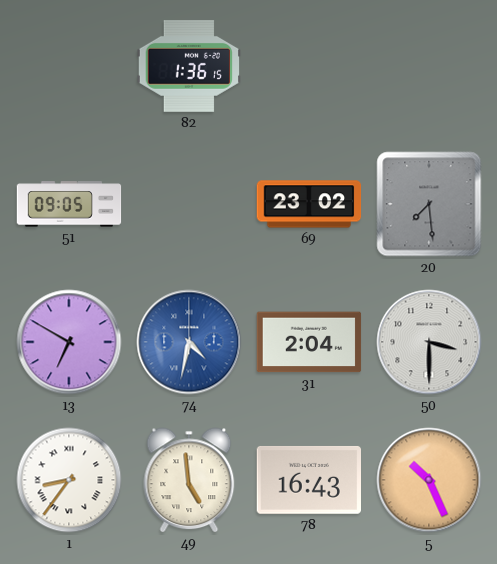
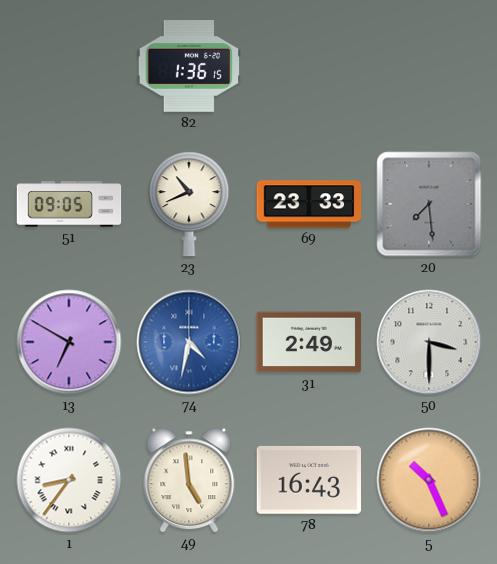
23: none -> 10:41
69: 23:02 -> 23:33
31: 2:04 -> 2:49
